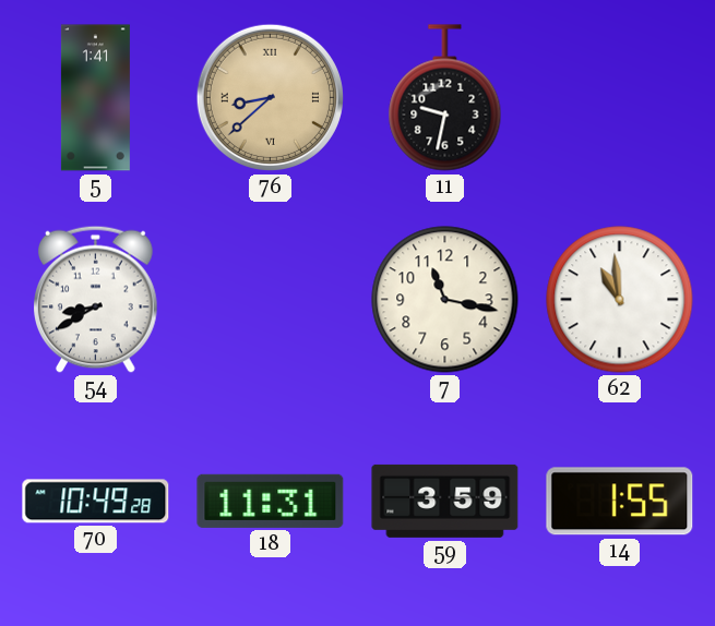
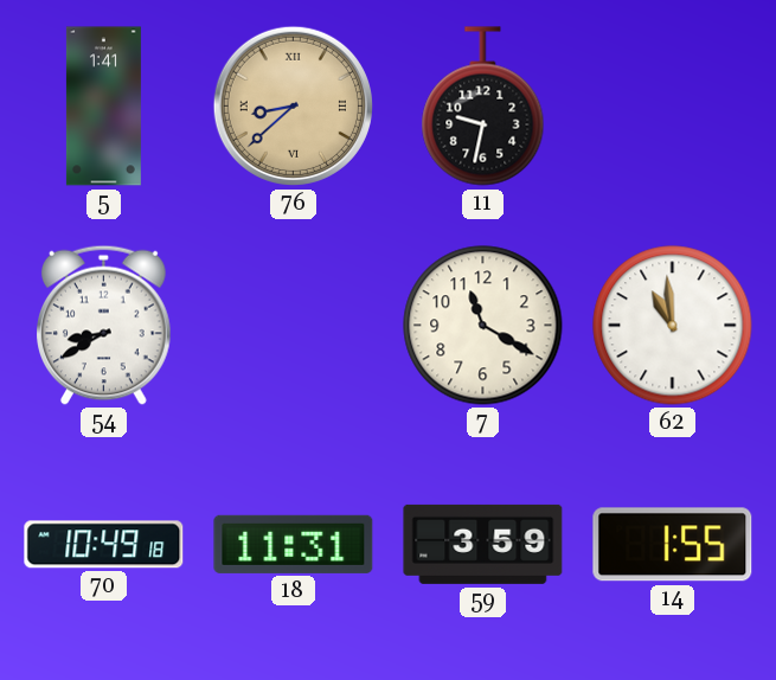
7: 11:17 -> 11:20
70: 10:49:28 -> 10:49:18
